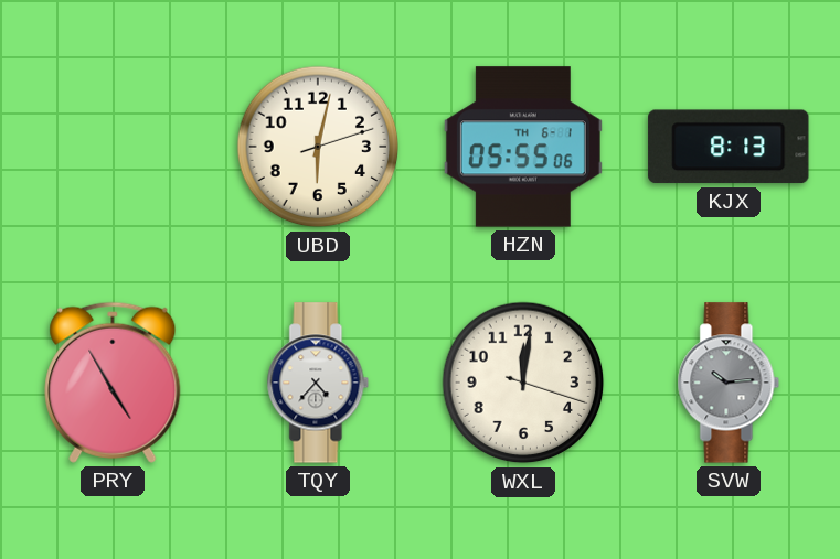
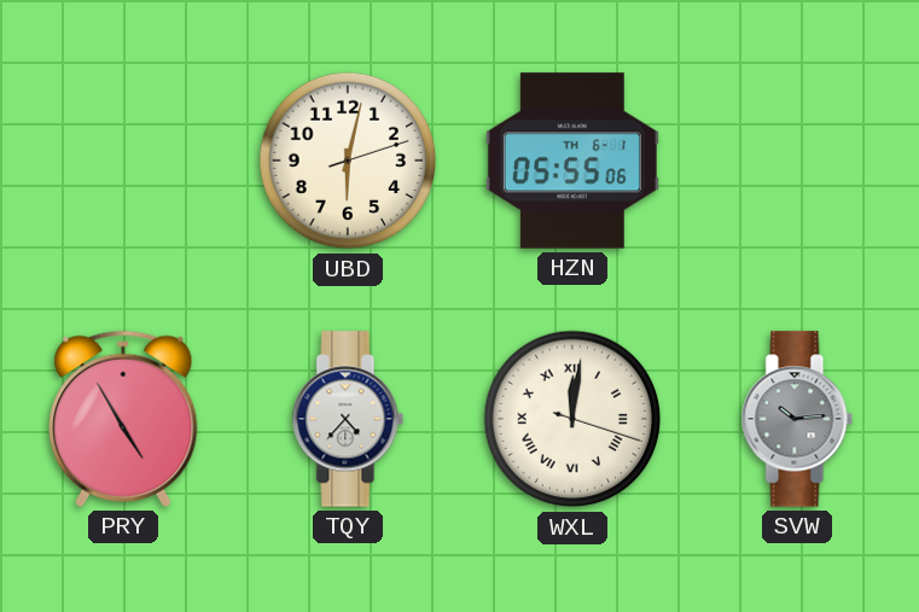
KJX: 8:13 -> none
WXL numerals: Arabic -> Roman
